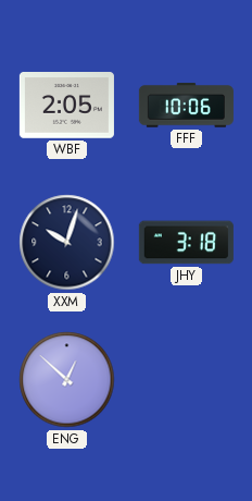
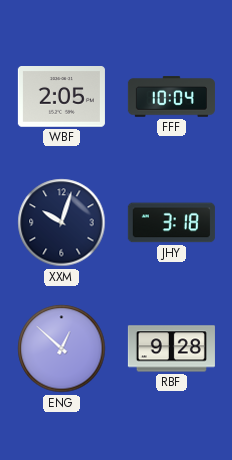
FFF: 10:06 -> 10:04
RBF: none -> 9:28
